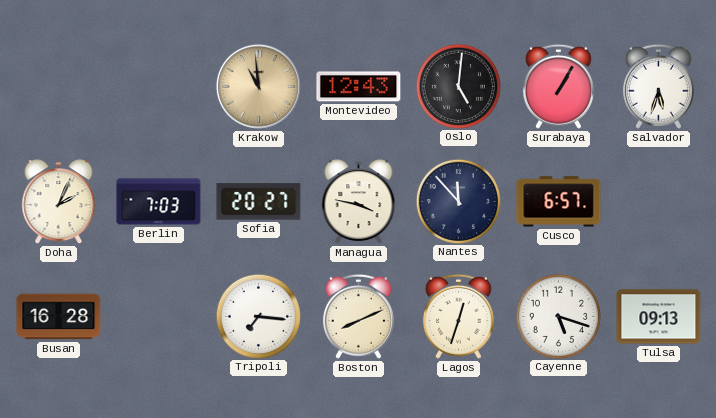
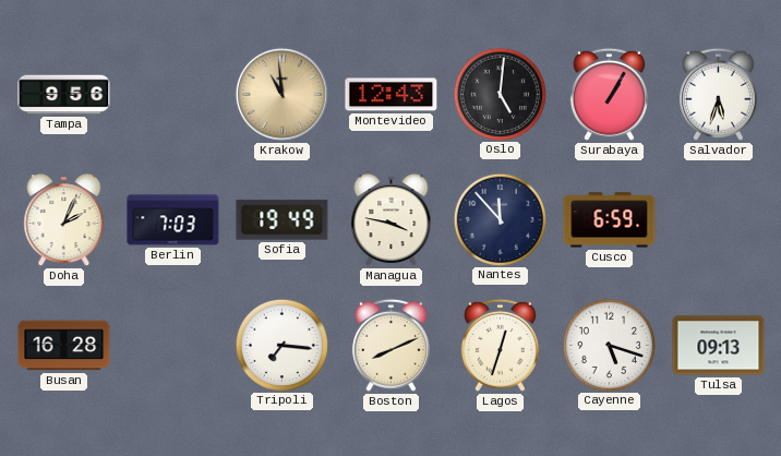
Tampa: none -> 9:56
Sofia: 20:27 -> 19:49
Cusco: 6:57 -> 6:59
